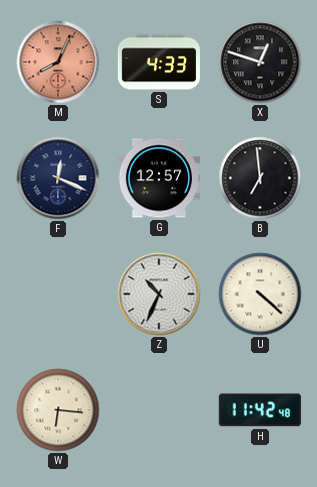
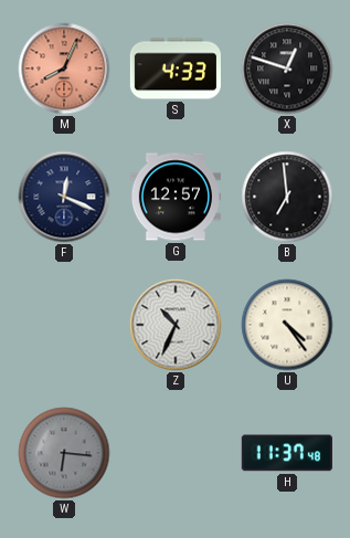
U: 4:22 -> 4:24
W dial: cream -> grey
H: 11:42 -> 11:37
